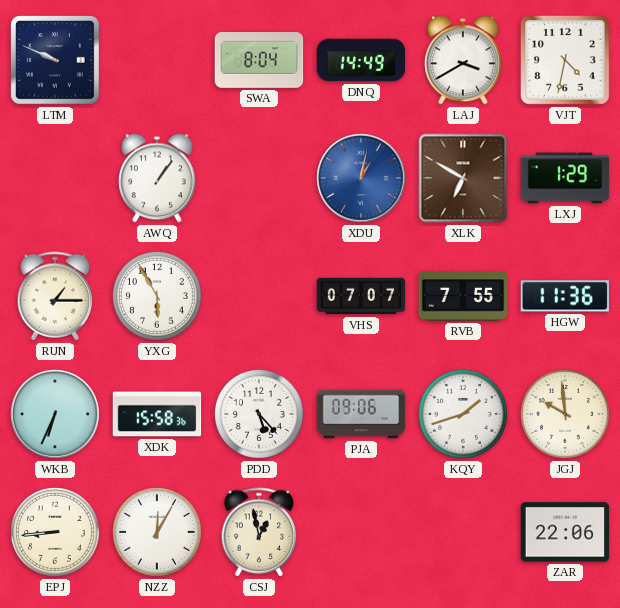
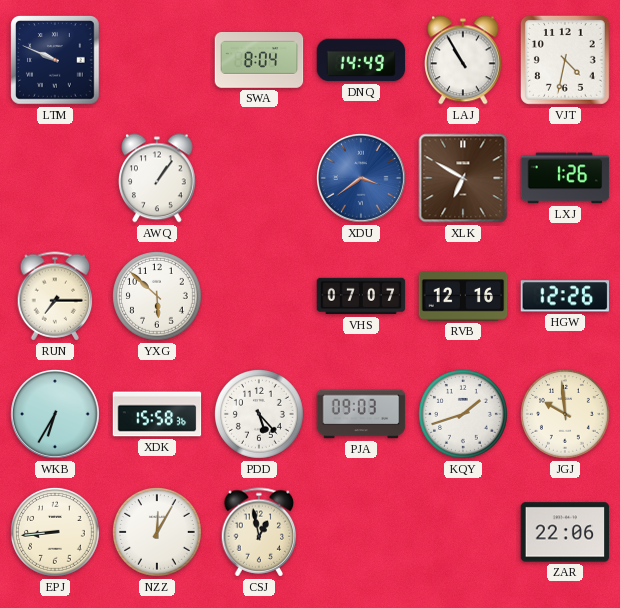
LAJ: 3:40 -> 10:55
XDU: 1:02 -> 3:39
LXJ: 1:29 -> 1:26
RUN: 1:15 -> 7:15
YXG: 5:55 -> 5:52
RVB: 7:55 -> 12:16
HGW: 11:36 -> 12:26
WKB: 6:34 -> 6:35
PJA: 09:06 -> 09:03
